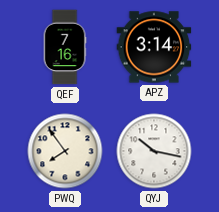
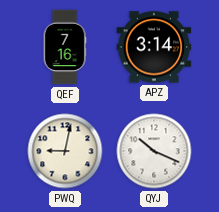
PWQ: 7:54 -> 9:02
QYJ: 10:17 -> 10:19
